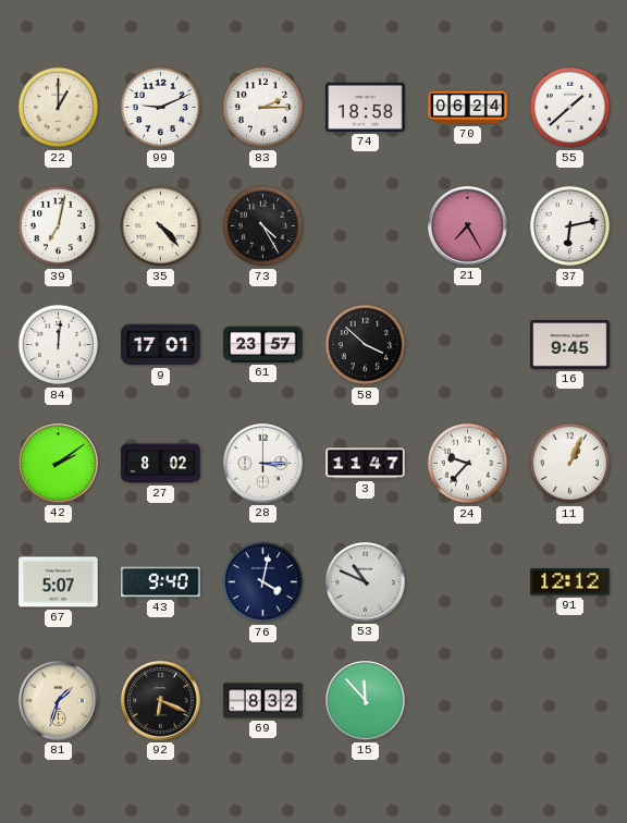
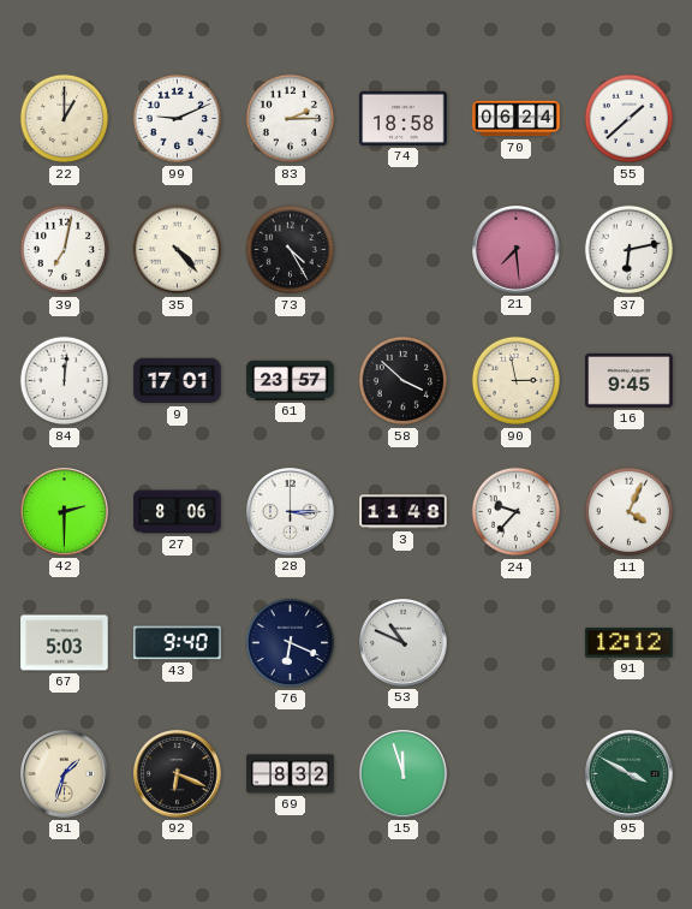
21: 7:25 -> 7:29
90: none -> 2:58
42: 2:09 -> 2:30
27: 8:02 -> 8:06
3: 11:47 -> 11:48
11: 1:04 -> 4:04
67: 5:07 -> 5:03
76: 4:02 -> 6:19
15: 11:53 -> 11:57
95: none -> 3:50
